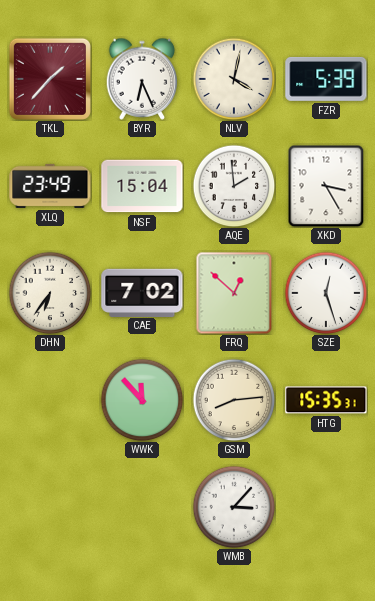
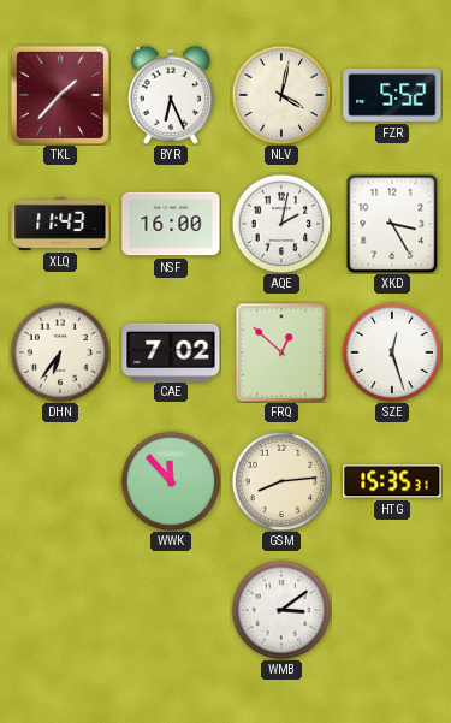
FZR: 5:39 -> 5:52
XLQ: 23:49 -> 11:43
NSF: 15:04 -> 16:00
AQE: 1:59 -> 2:02
WMB: 3:07 -> 3:09
